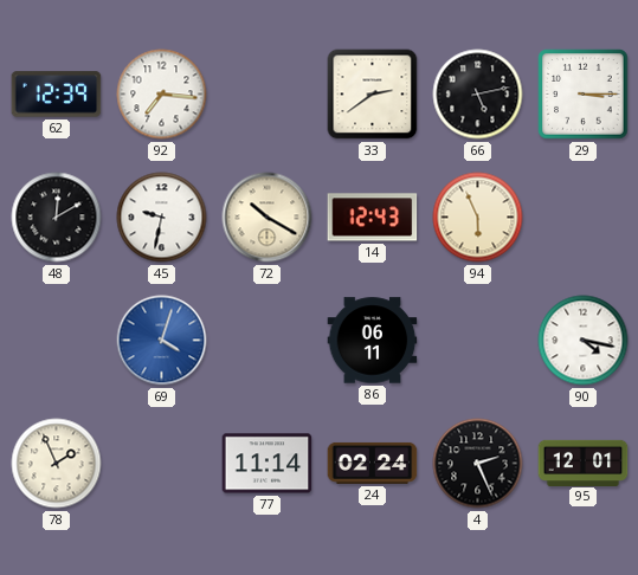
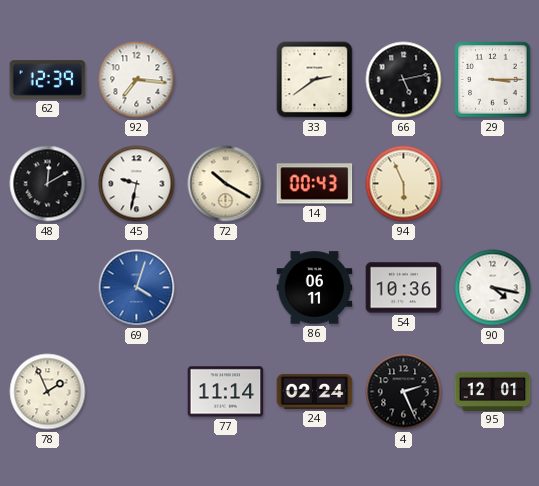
14: 12:43 -> 00:43
54: none -> 10:36
